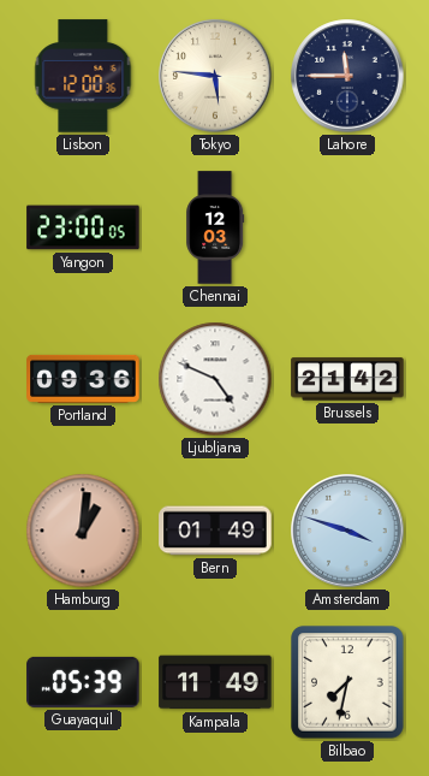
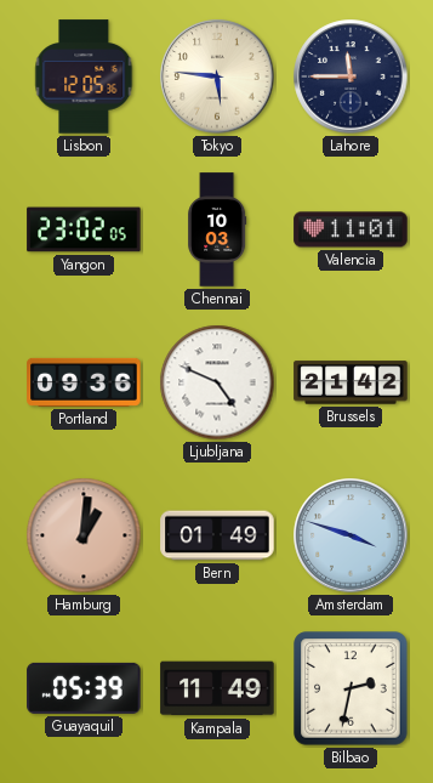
Lisbon: 12:00 -> 12:05
Yangon: 23:00 -> 23:02
Chennai: 12:03 -> 10:03
Valencia: none -> 11:01
Bilbao: 7:32 -> 2:32
